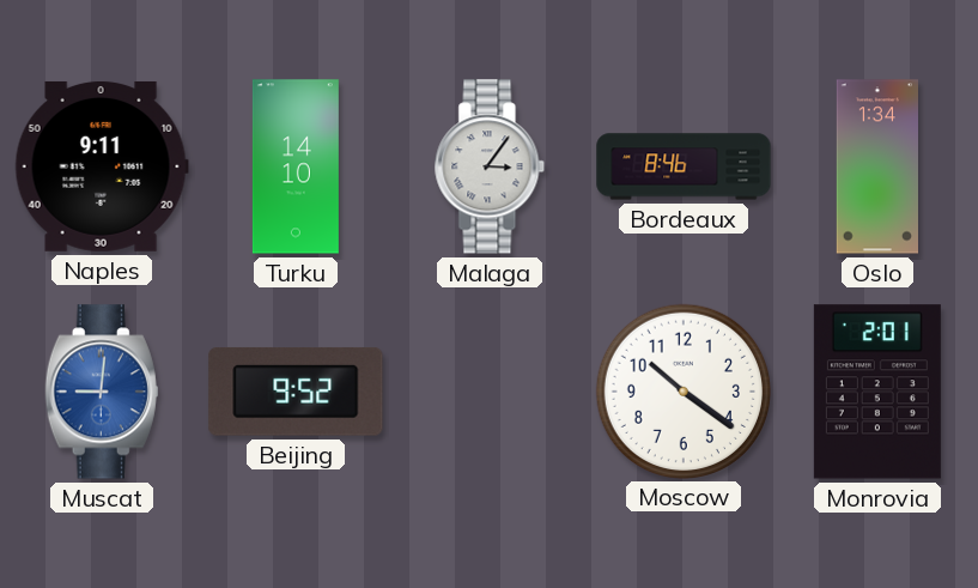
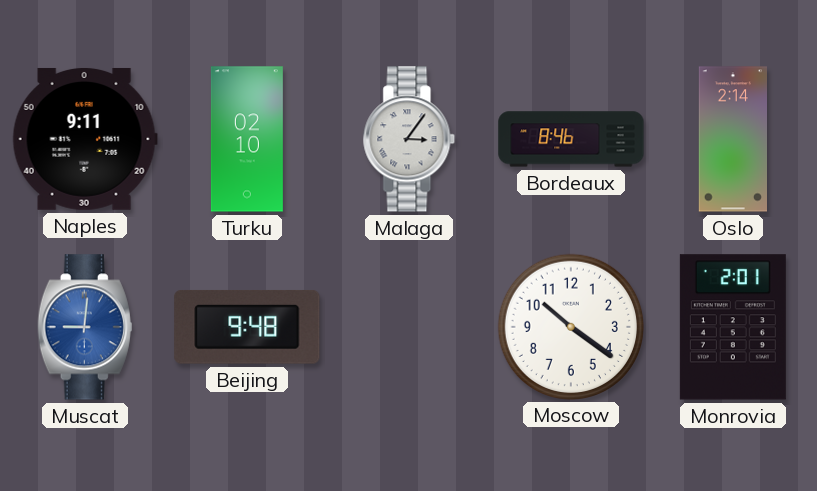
Turku: 14:10 -> 02:10
Oslo: 1:34 -> 2:14
Beijing: 9:52 -> 9:48
